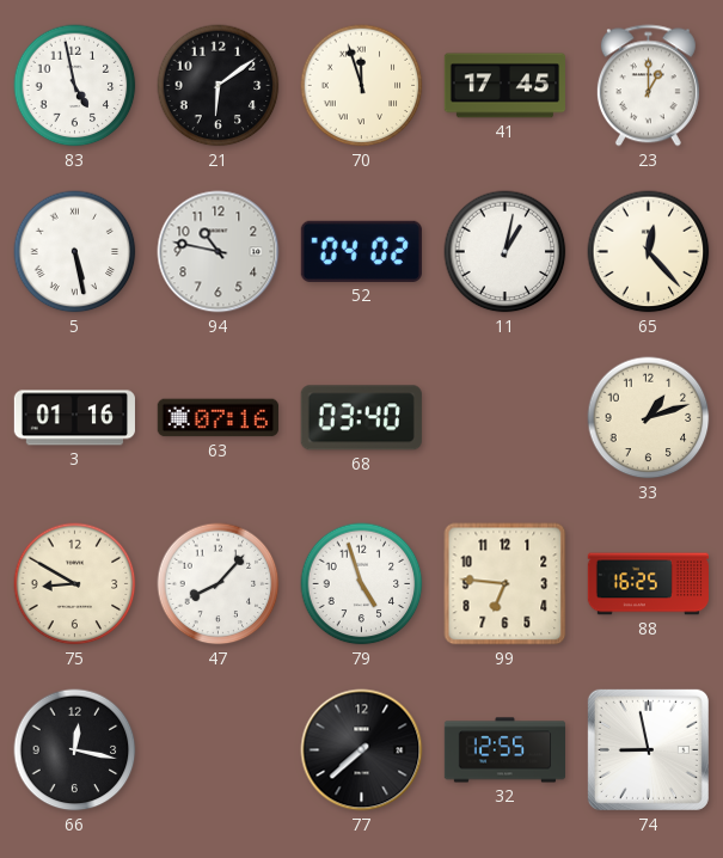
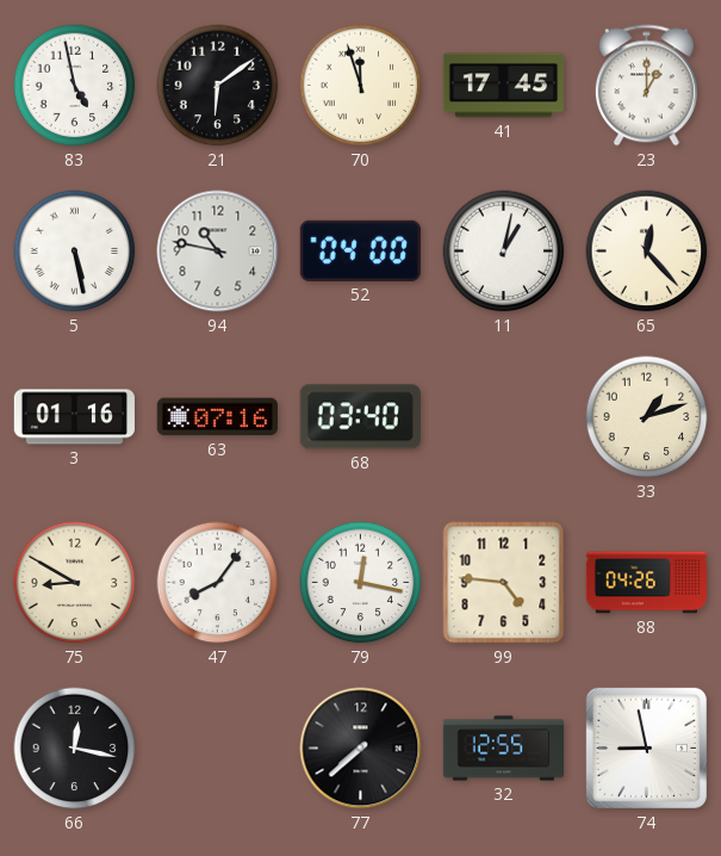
52: 04:02 -> 04:00
47: 8:07 -> 8:06
79: 4:57 -> 12:17
99: 6:46 -> 4:46
88: 16:25 -> 04:26
